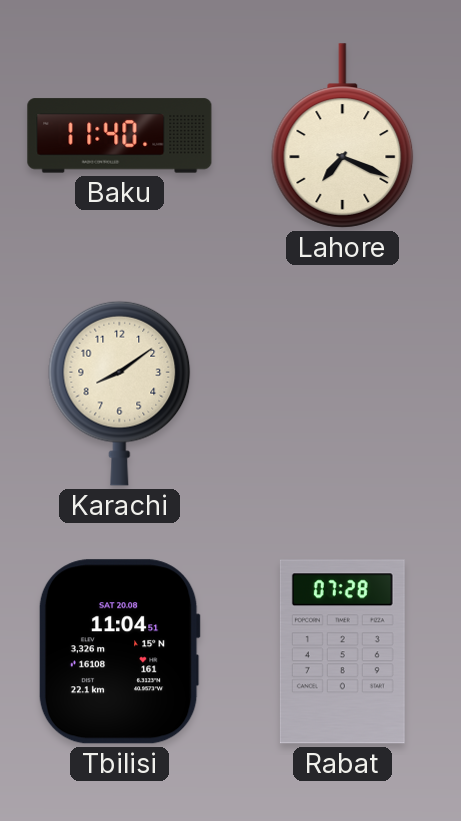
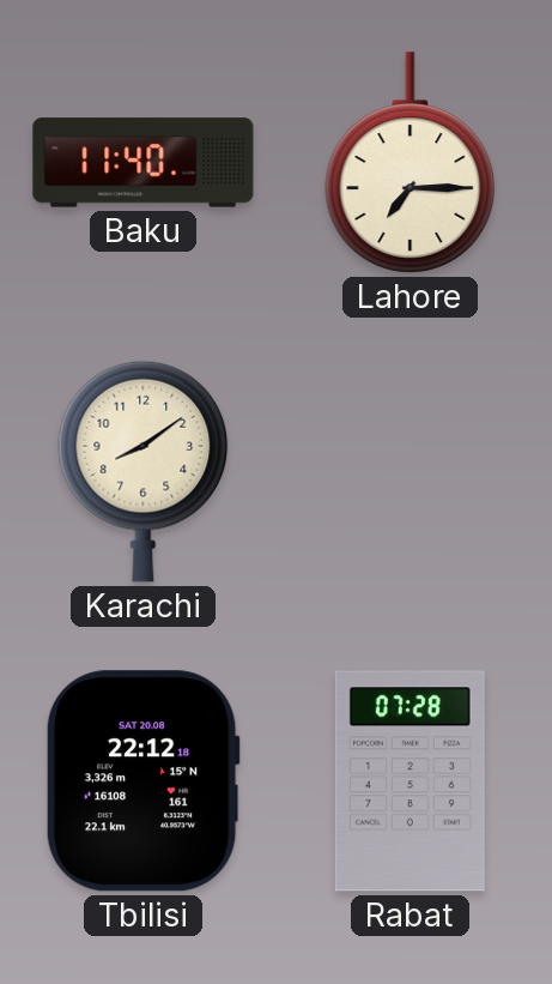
Lahore: 7:19 -> 7:15
Tbilisi: 11:04 -> 22:12
